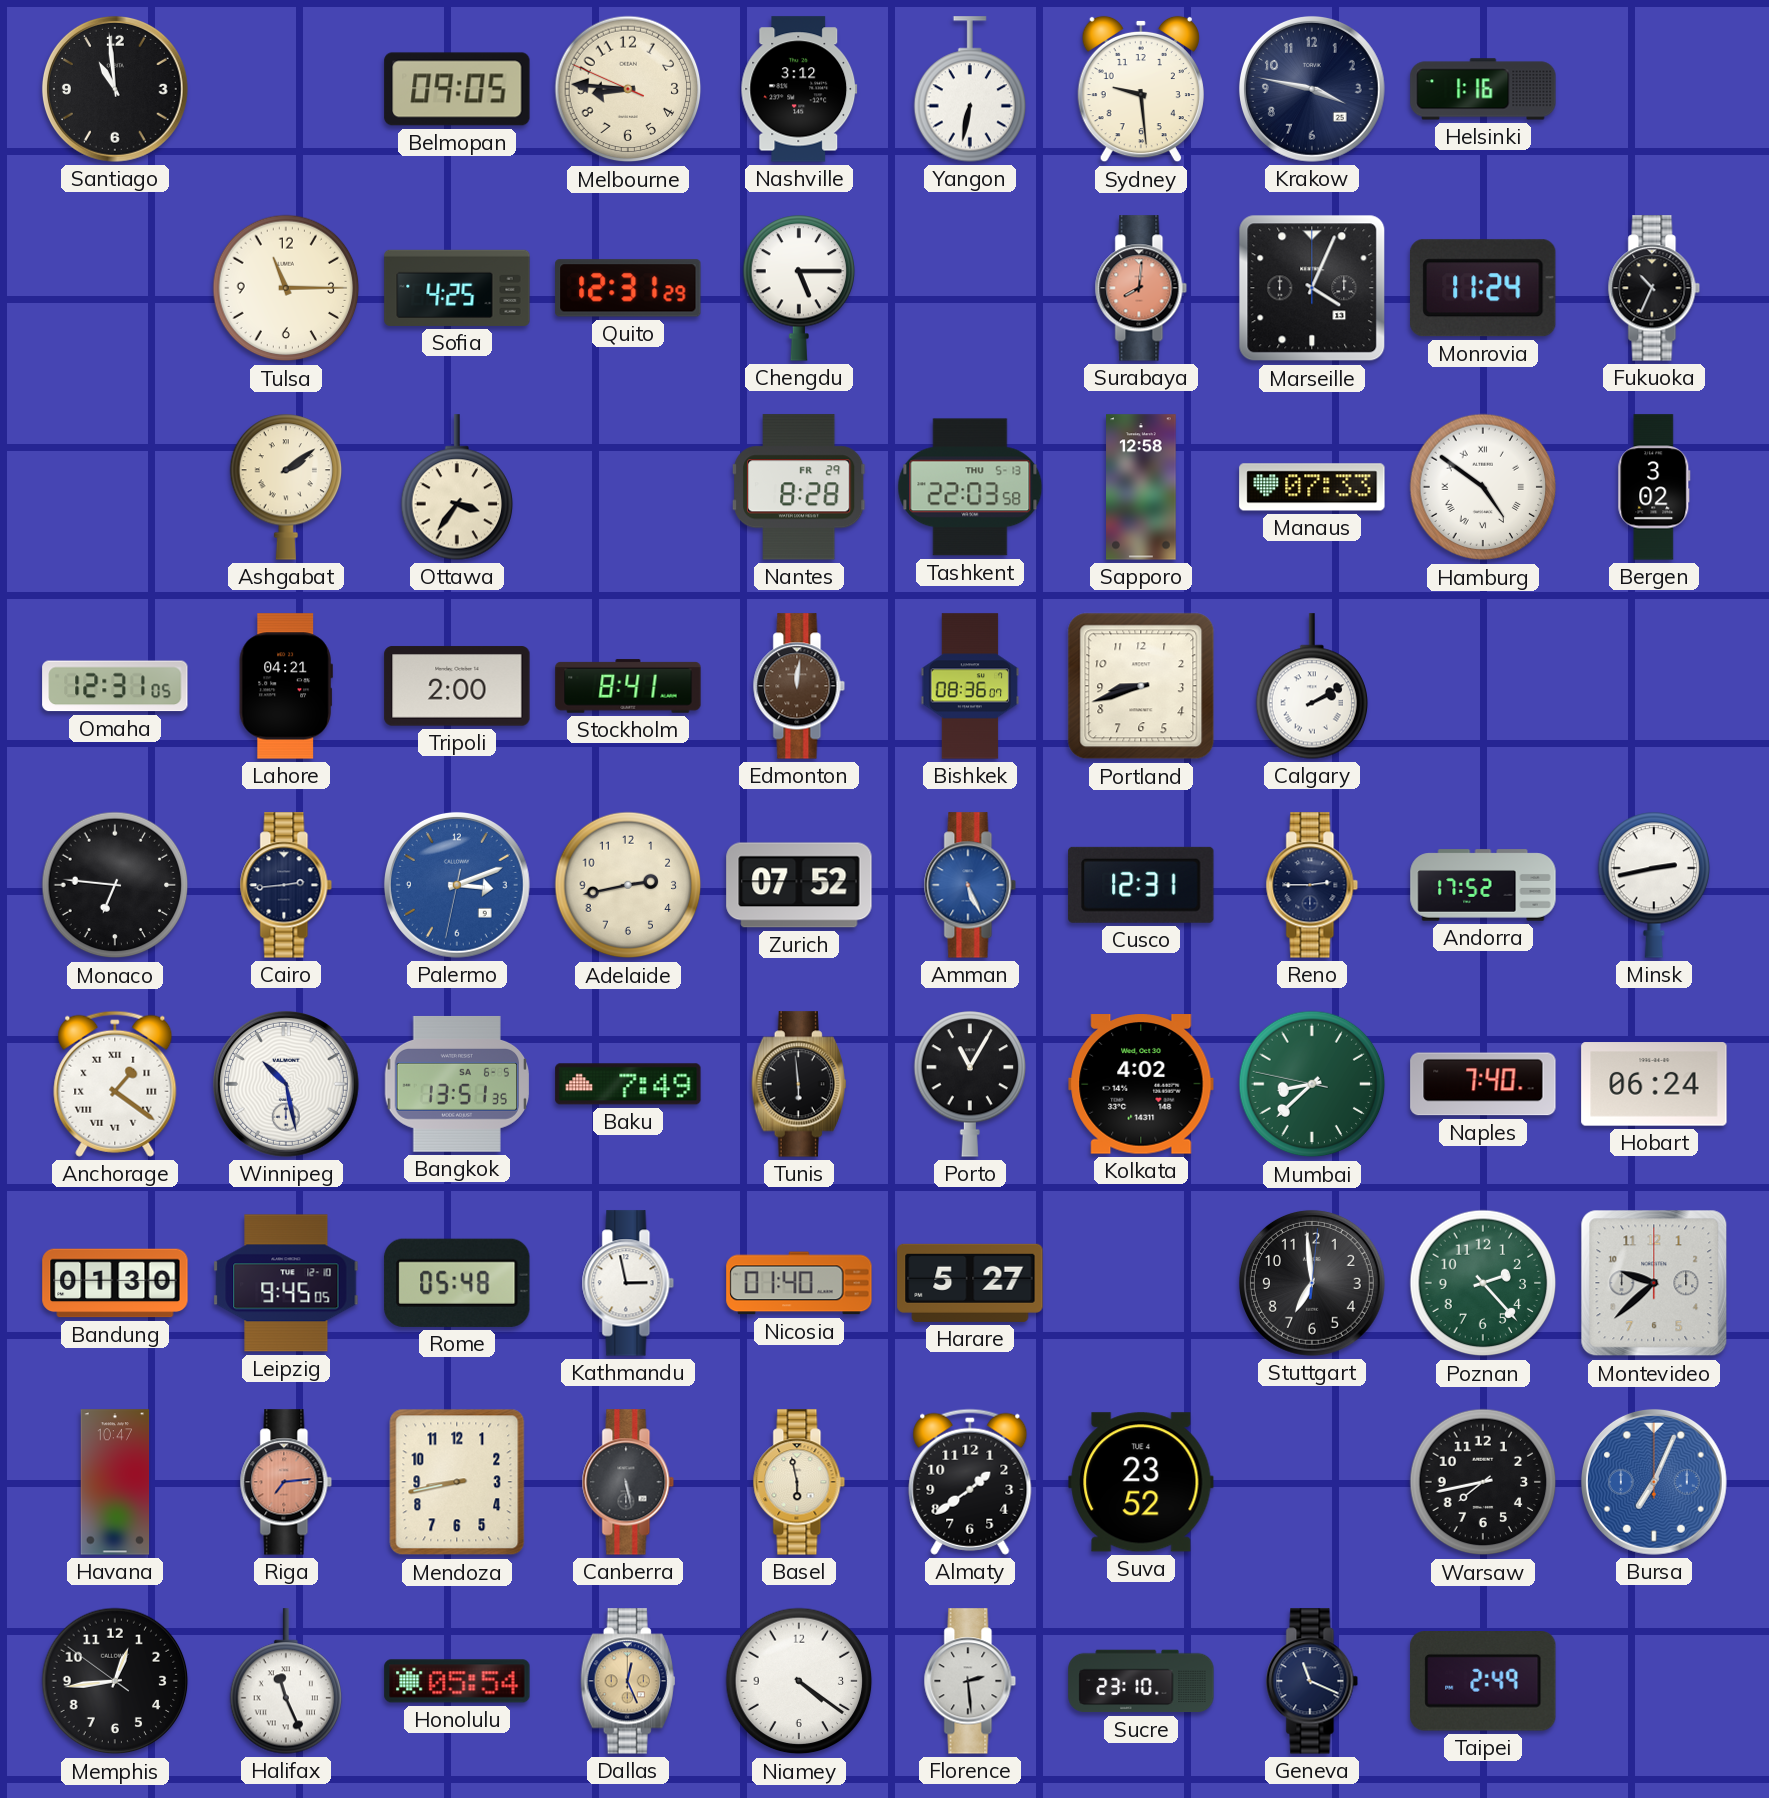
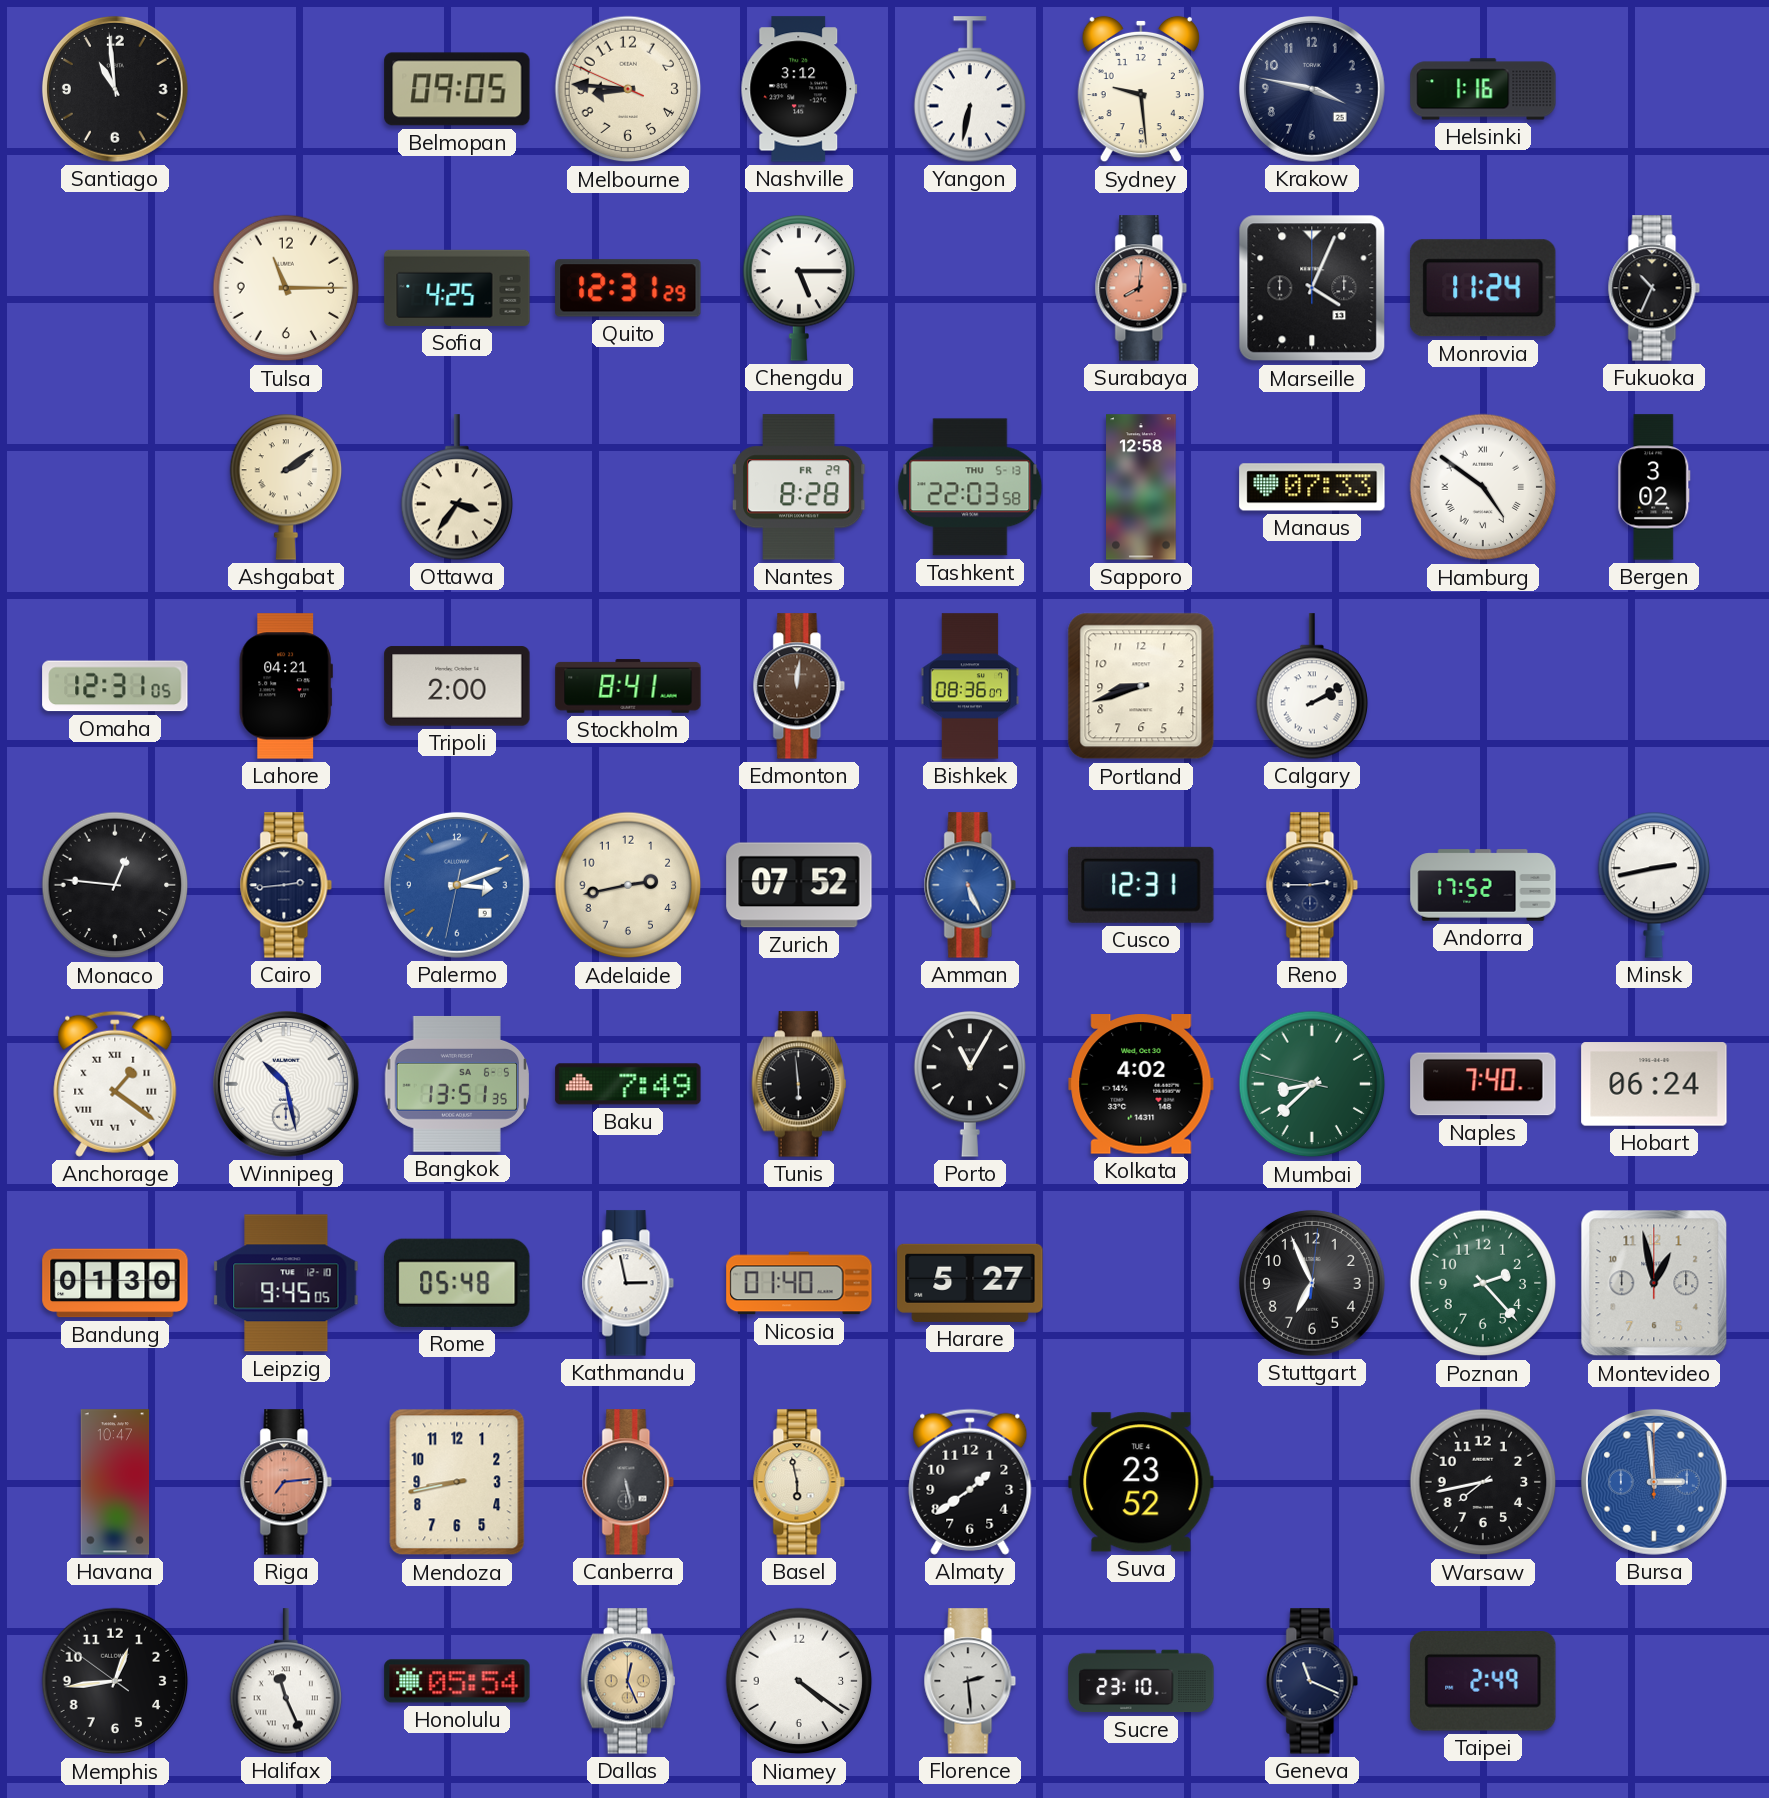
Monaco: 6:46 -> 12:46
Stuttgart: 6:59 -> 6:56
Montevideo: 9:38 -> 12:58
Bursa: 7:04 -> 2:59
